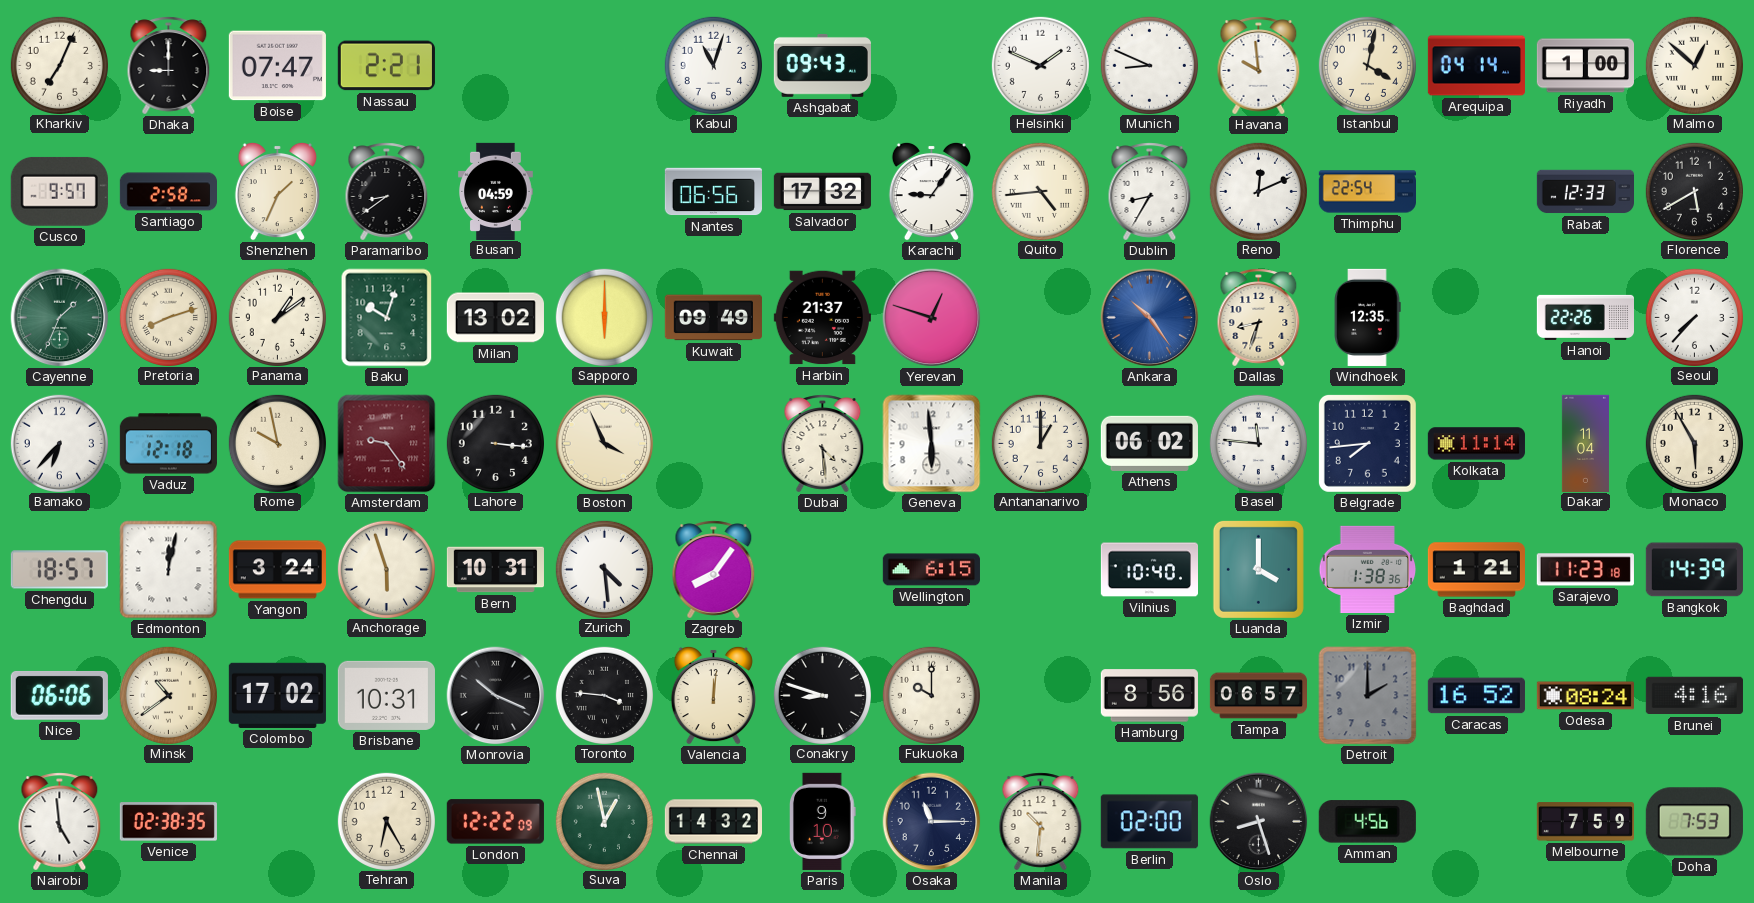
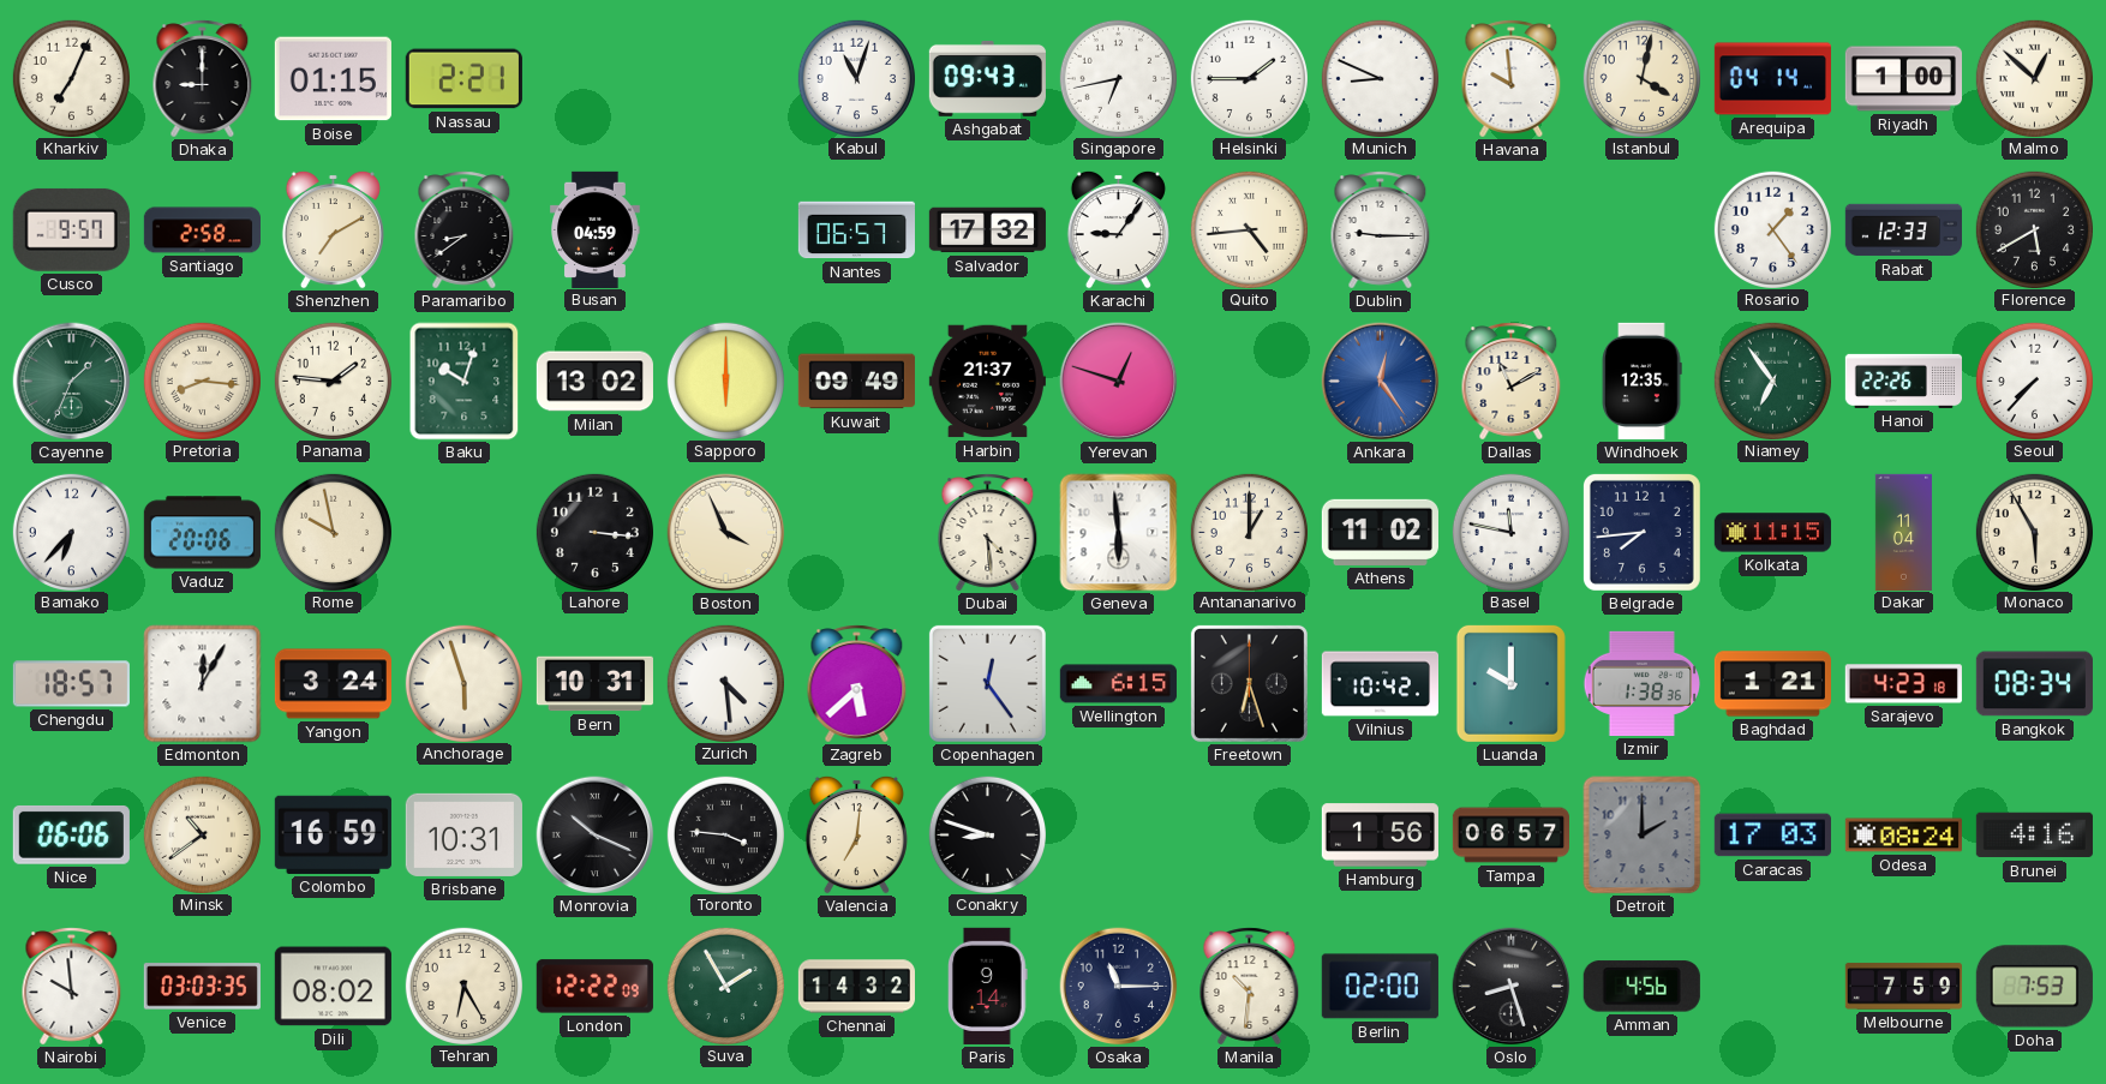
Boise: 07:47 -> 01:15
Singapore: none -> 6:43
Helsinki: 1:49 -> 1:45
Shenzhen: 1:34 -> 7:10
Nantes: 06:56 -> 06:57
Dublin: 8:35 -> 9:15
Reno: 12:11 -> none
Thimphu: 22:54 -> none
Rosario: none -> 1:24
Pretoria: 8:12 -> 8:16
Panama: 1:09 -> 1:46
Ankara: 10:24 -> 12:24
Dallas: 8:33 -> 11:10
Niamey: none -> 6:54
Vaduz: 12:18 -> 20:06
Amsterdam: 9:24 -> none
Athens: 06:02 -> 11:02
Basel: 11:46 -> 11:47
Kolkata: 11:14 -> 11:15
Edmonton: 12:02 -> 12:05
Zagreb: 8:06 -> 5:38
Copenhagen: none -> 12:24
Freetown: none -> 6:27
Vilnius: 10:40 -> 10:42
Luanda: 4:00 -> 10:00
Sarajevo: 11:23 -> 4:23
Bangkok: 14:39 -> 08:34
Colombo: 17:02 -> 16:59
Valencia: 12:01 -> 7:01
Fukuoka: 10:00 -> none
Hamburg: 8:56 -> 1:56
Caracas: 16:52 -> 17:03
Nairobi: 4:59 -> 9:59
Venice: 02:38 -> 03:03
Dili: none -> 08:02
Suva: 12:58 -> 1:55
Paris: 9:10 -> 9:14
